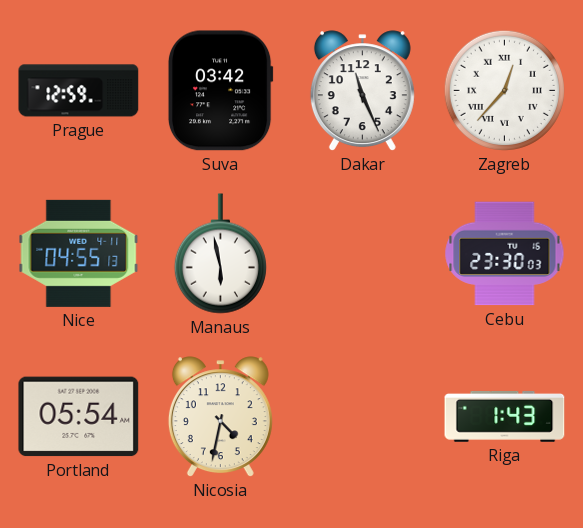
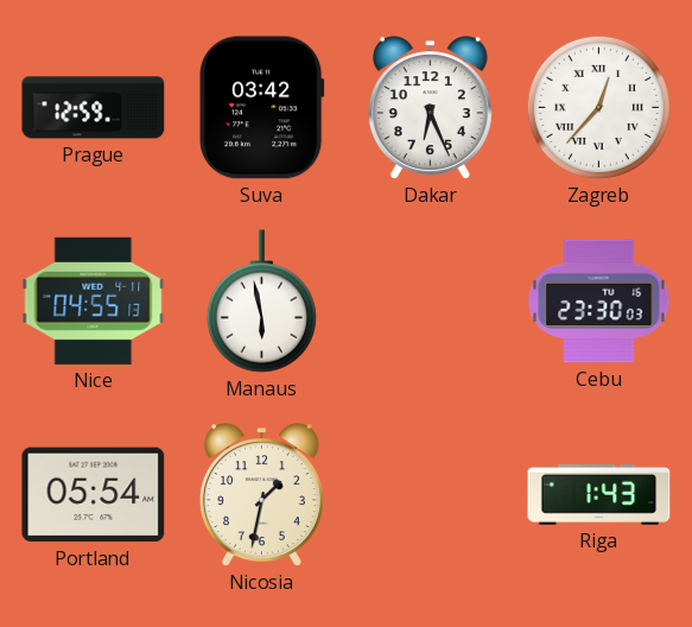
Dakar: 11:26 -> 6:26
Nicosia: 4:32 -> 1:32
